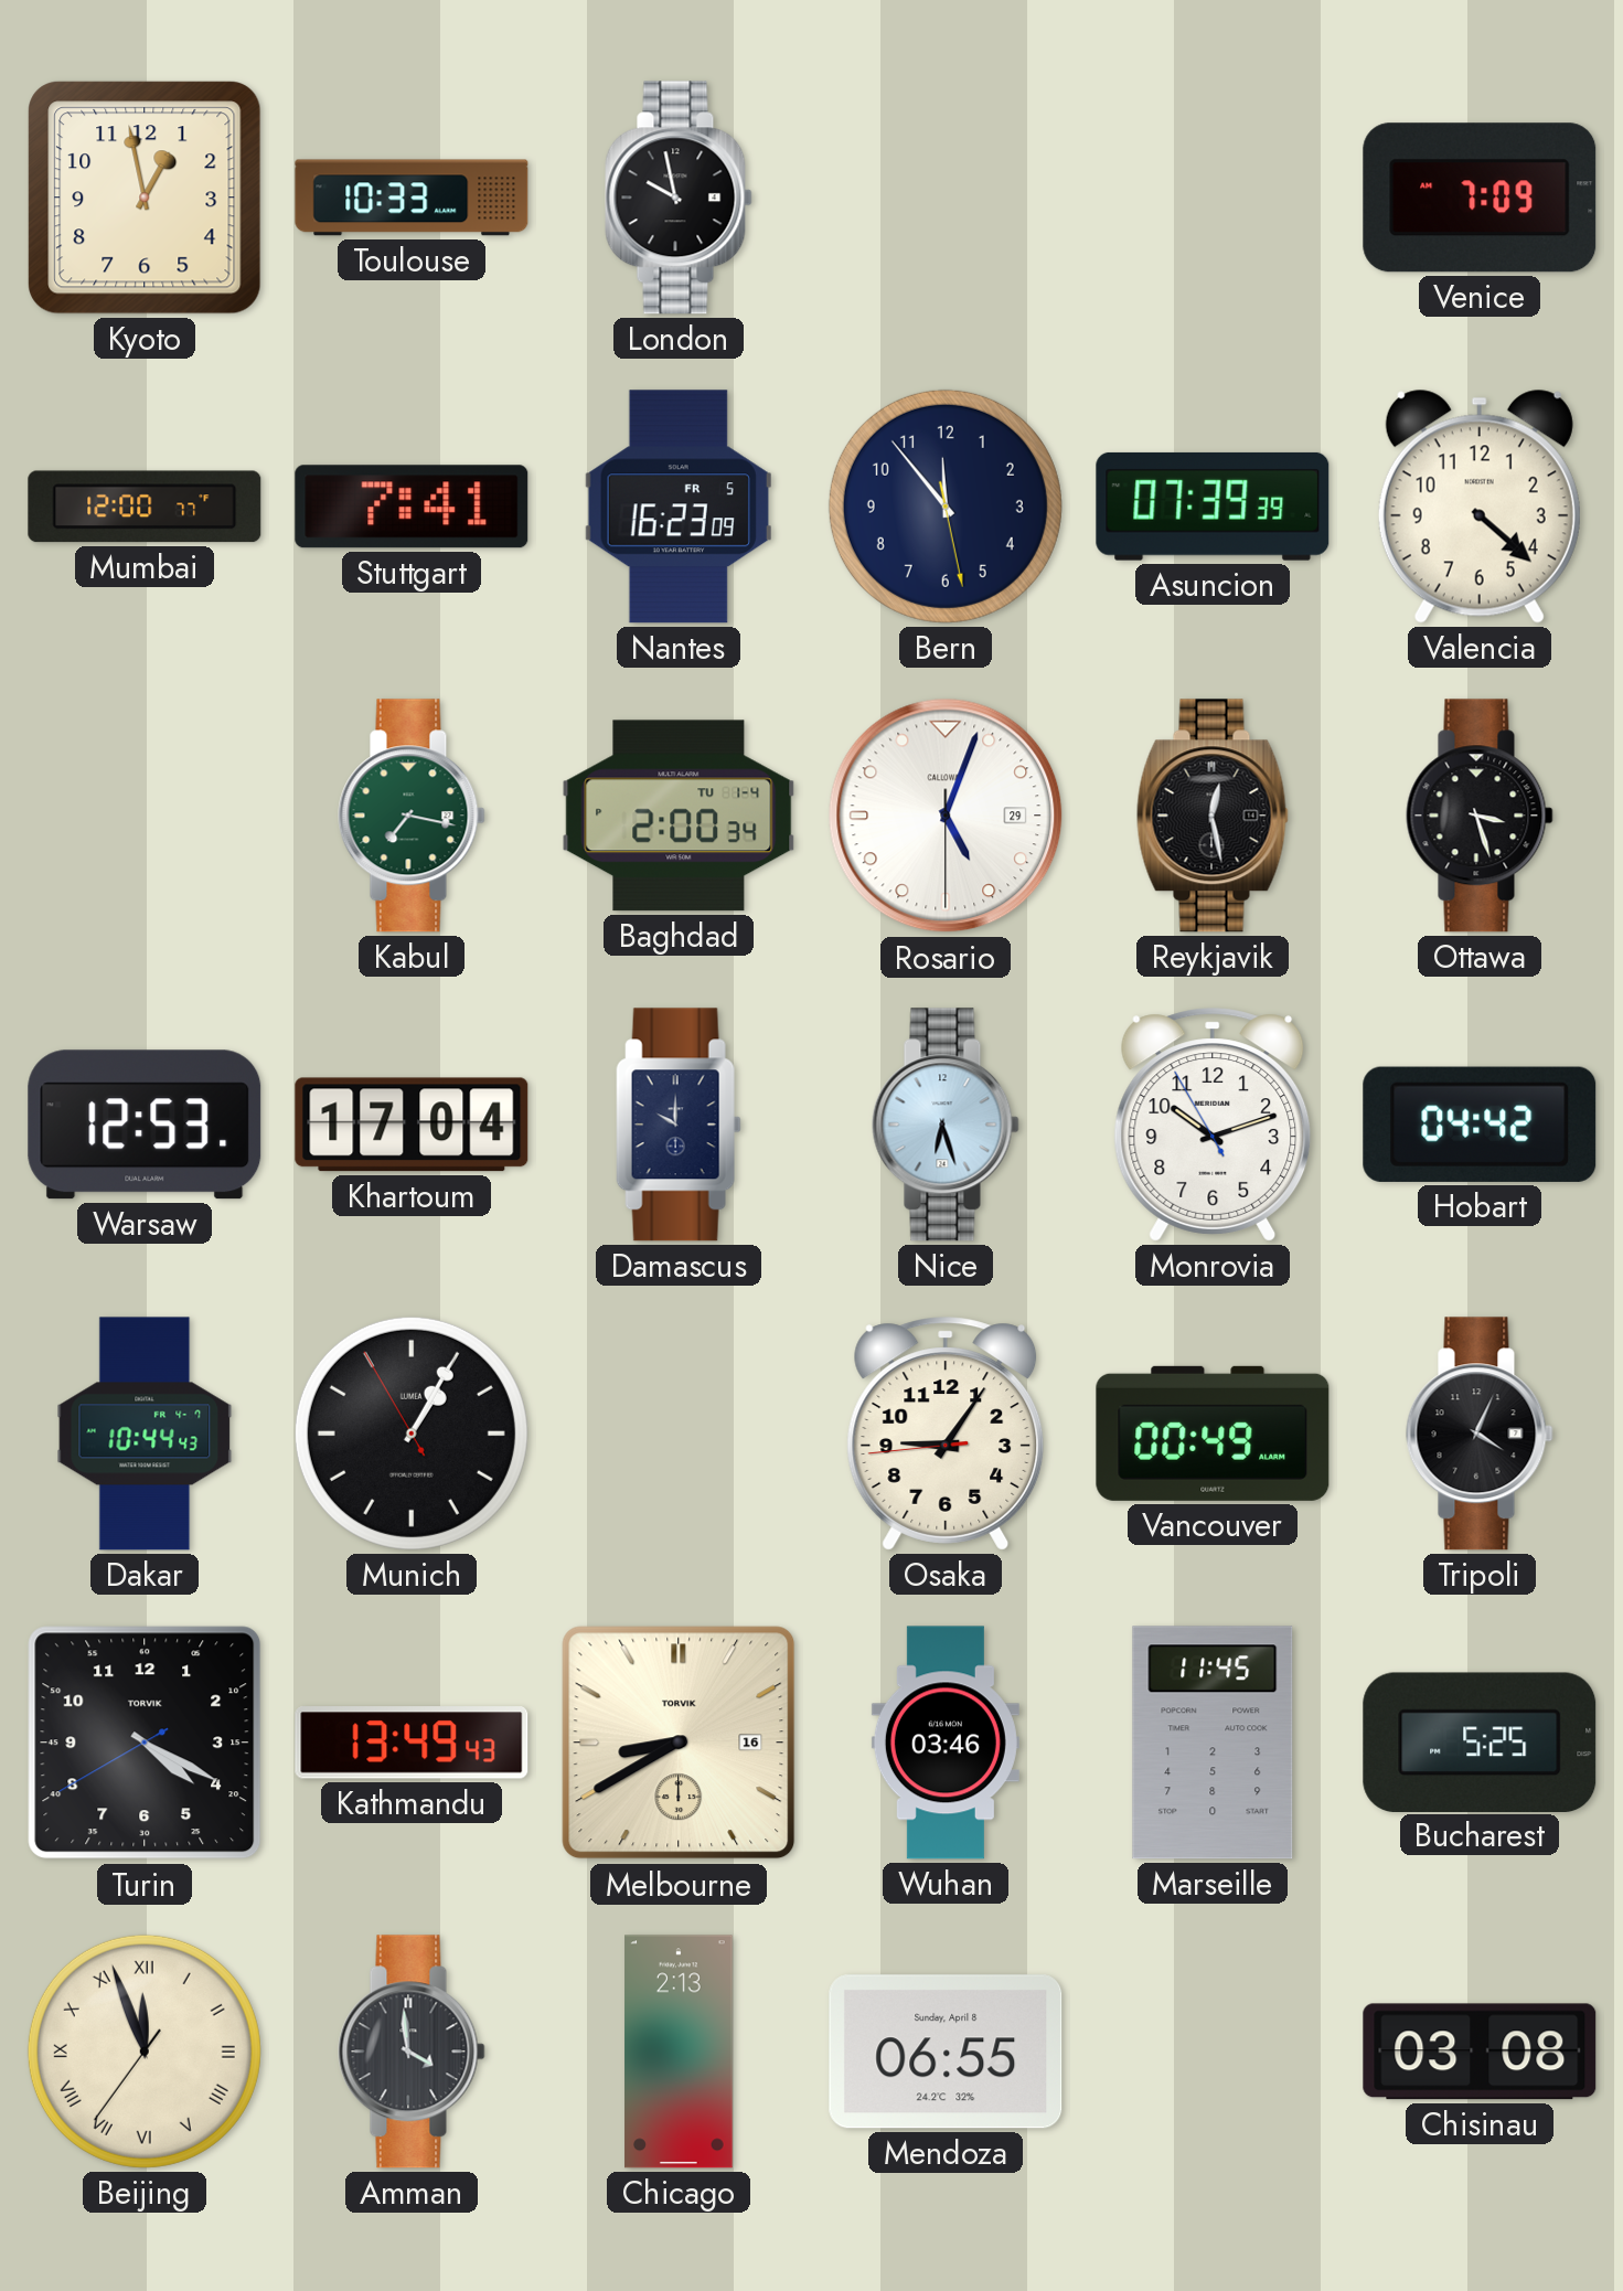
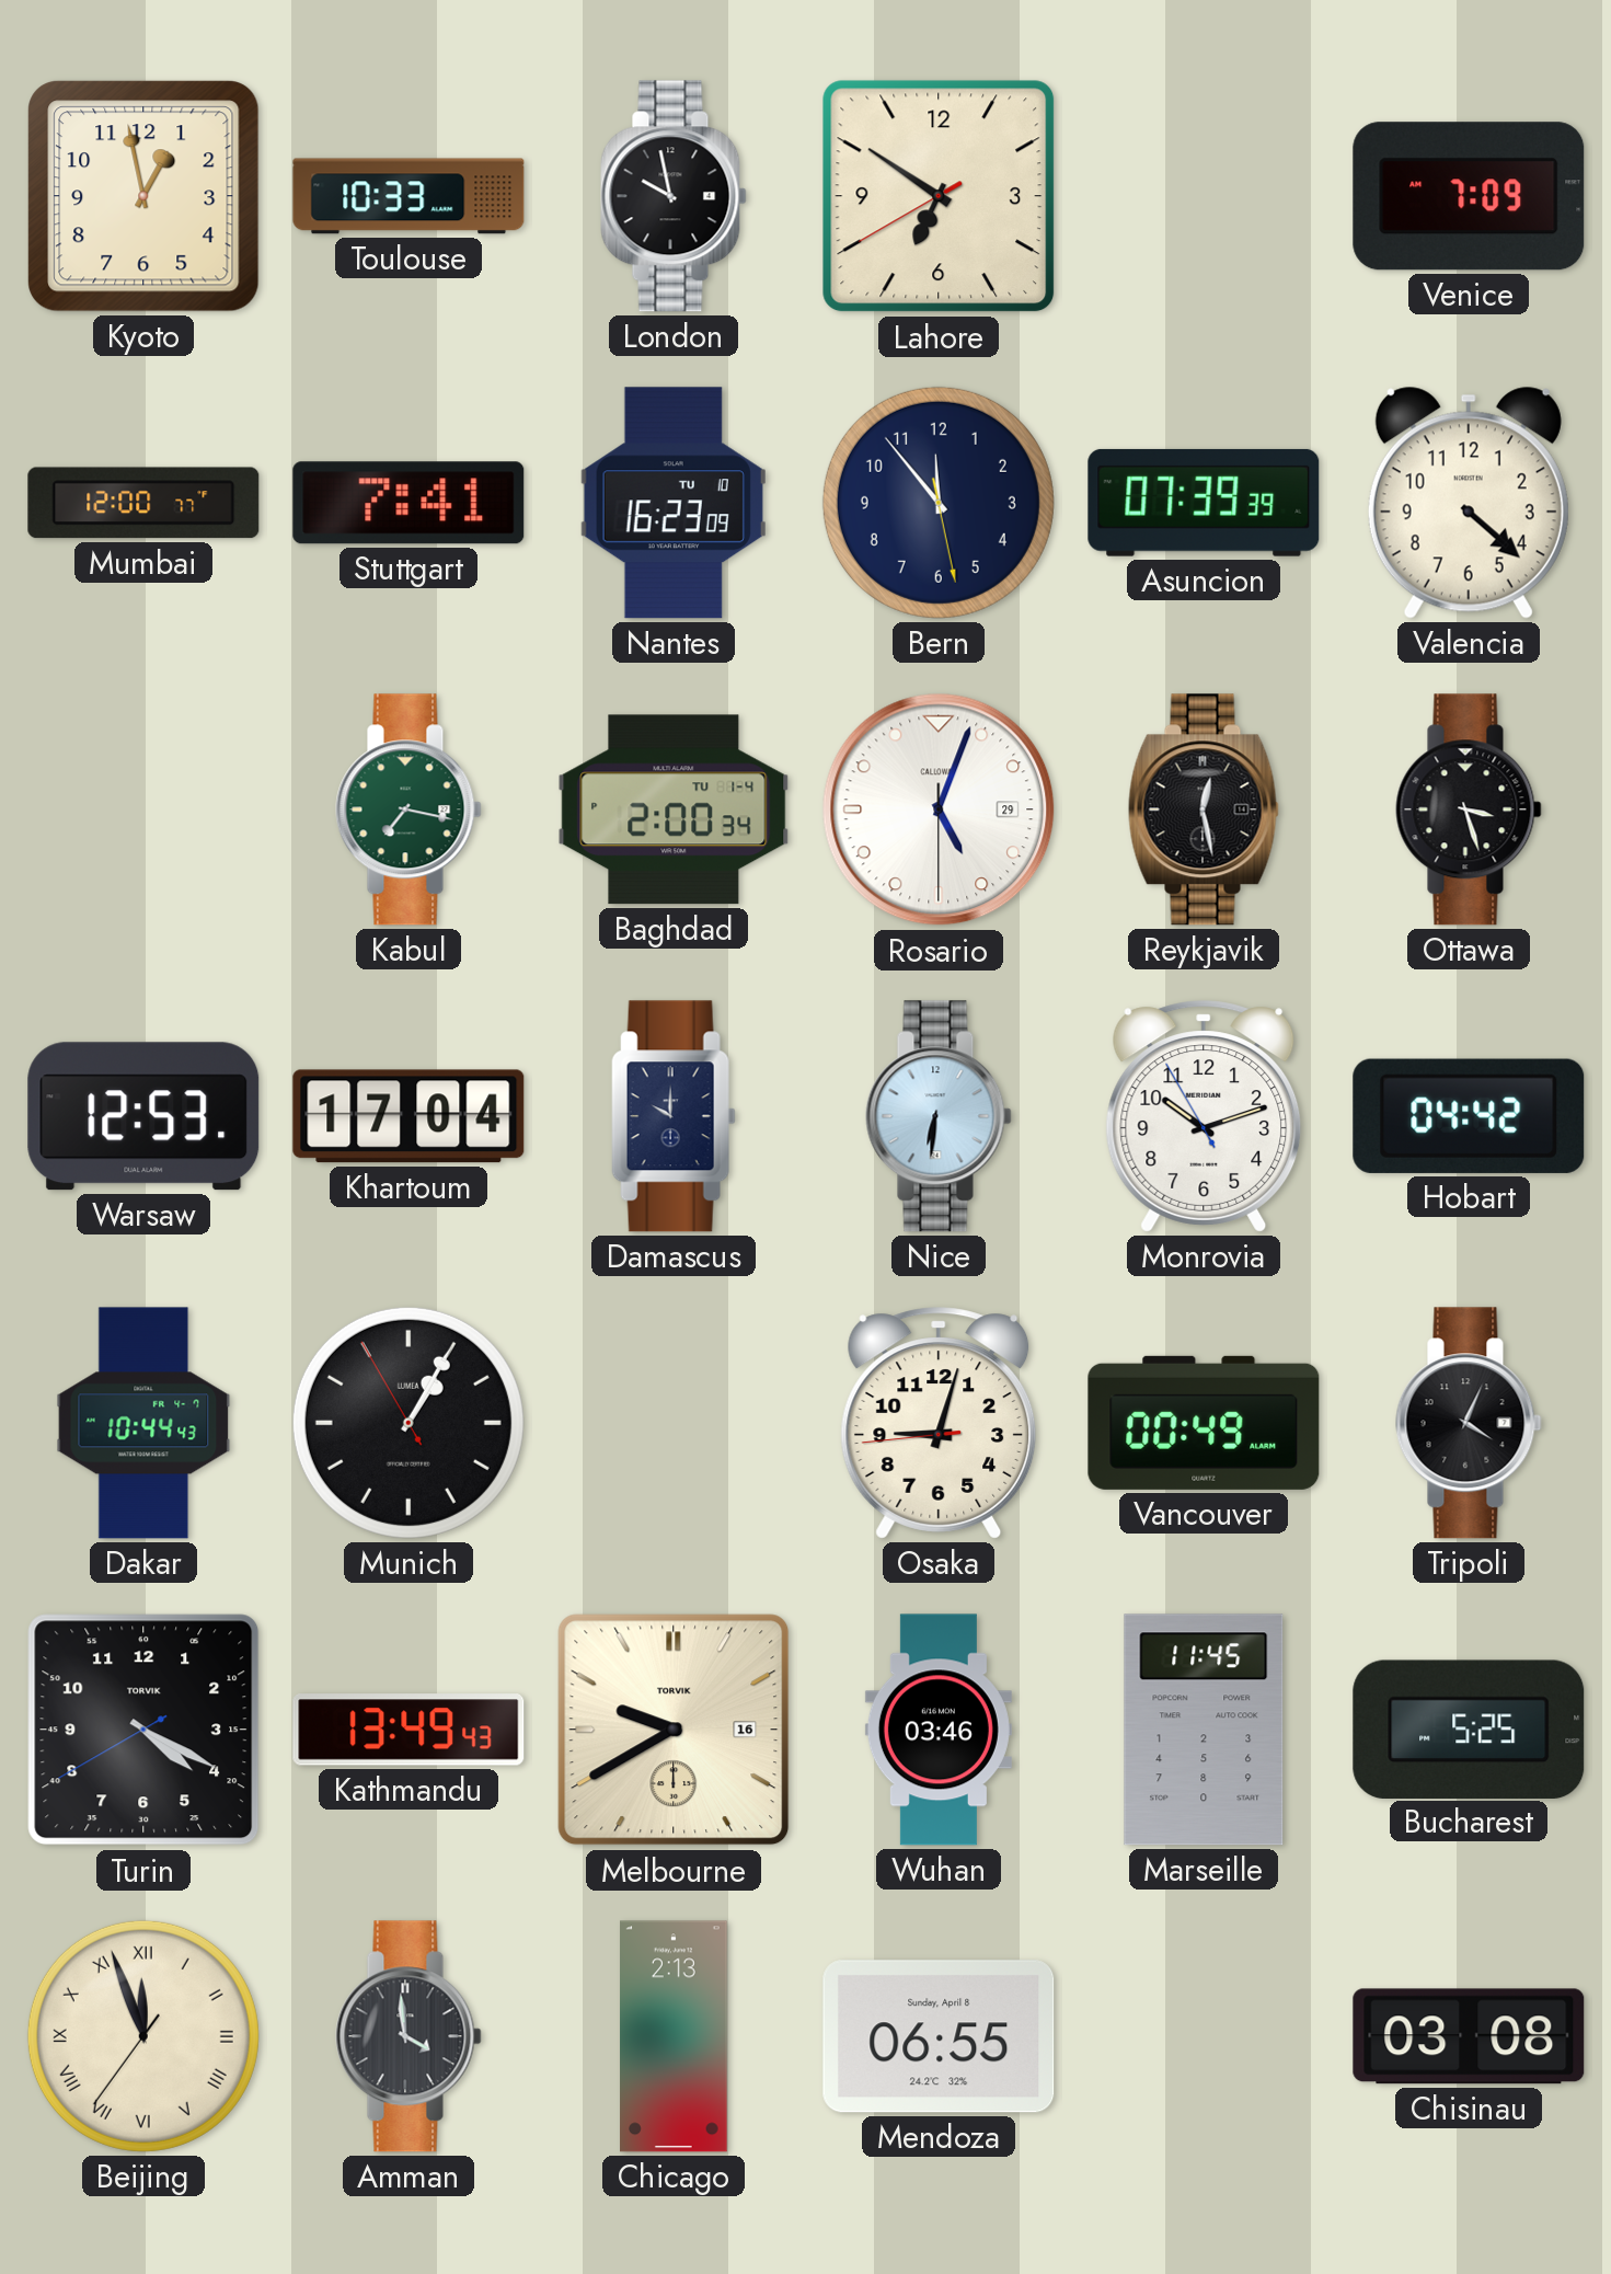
Lahore: none -> 6:50
Nantes date: FR 5 -> TU 10
Nice: 6:27 -> 6:31
Osaka: 9:05 -> 9:02
Melbourne: 8:40 -> 9:40
